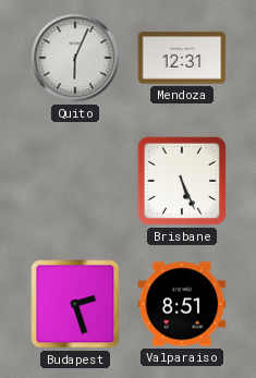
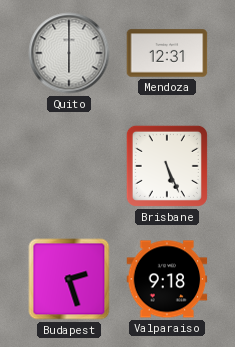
Quito: 6:04 -> 6:00
Valparaiso: 8:51 -> 9:18
